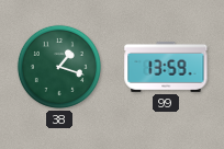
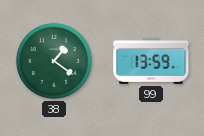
38: 1:18 -> 1:21
